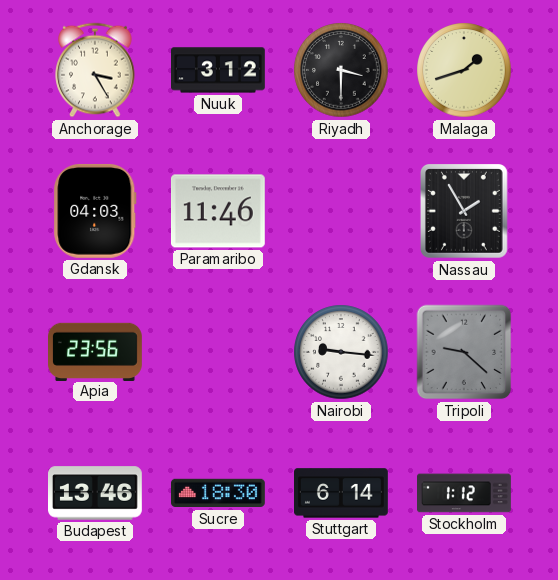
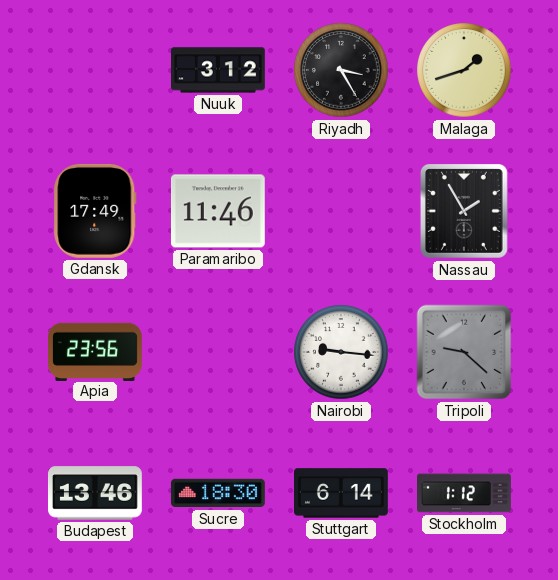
Anchorage: 3:25 -> none
Riyadh: 3:30 -> 3:25
Gdansk: 04:03 -> 17:49
